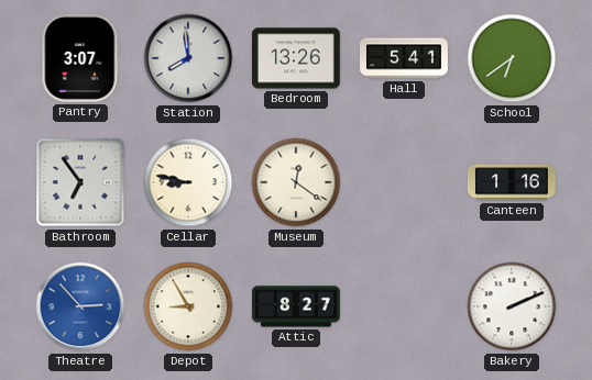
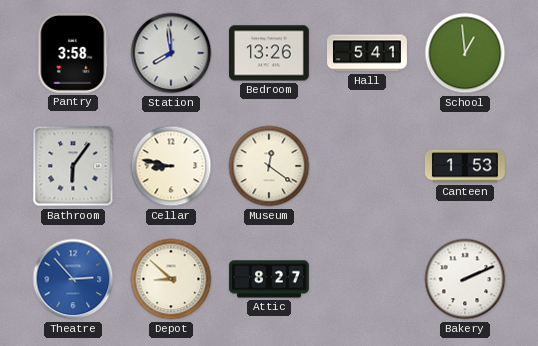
Pantry: 3:07 -> 3:58
School: 6:39 -> 12:59
Bathroom: 6:54 -> 6:06
Canteen: 1:16 -> 1:53
Depot: 8:55 -> 8:52
